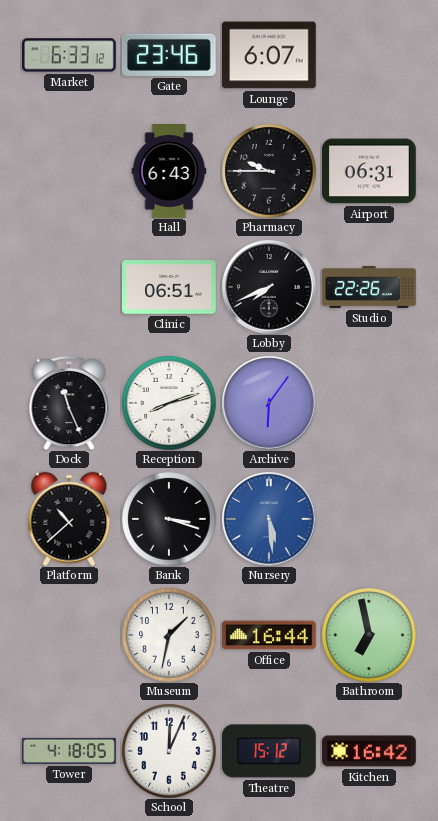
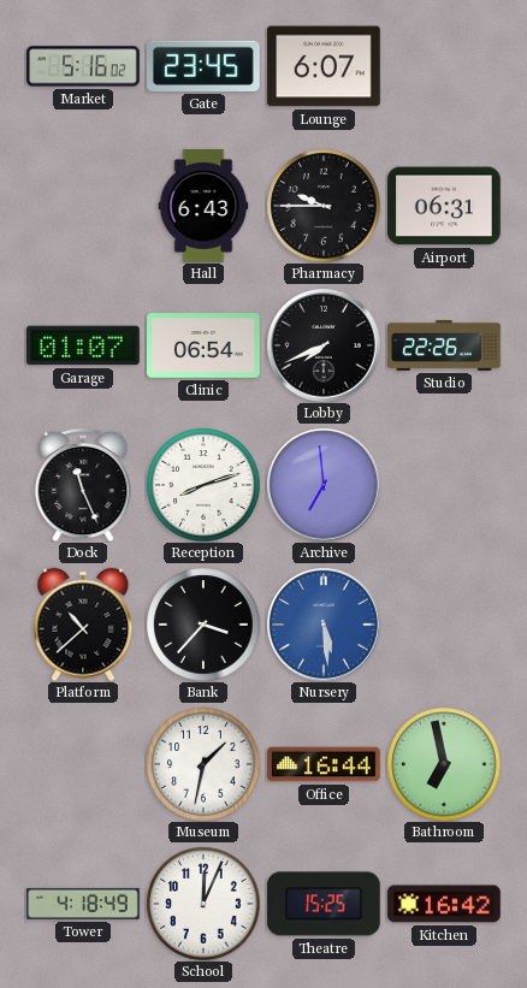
Market: 6:33 -> 5:16
Gate: 23:46 -> 23:45
Garage: none -> 01:07
Clinic: 06:51 -> 06:54
Archive: 6:06 -> 6:59
Bank: 3:18 -> 3:37
Tower: 4:18:05 -> 4:18:49
Theatre: 15:12 -> 15:25
